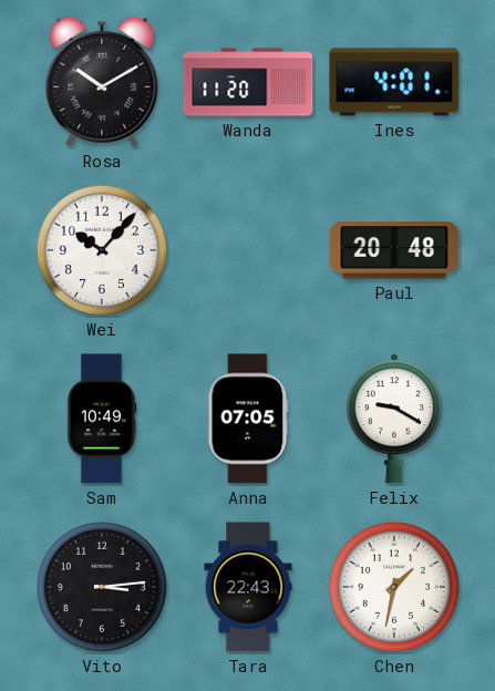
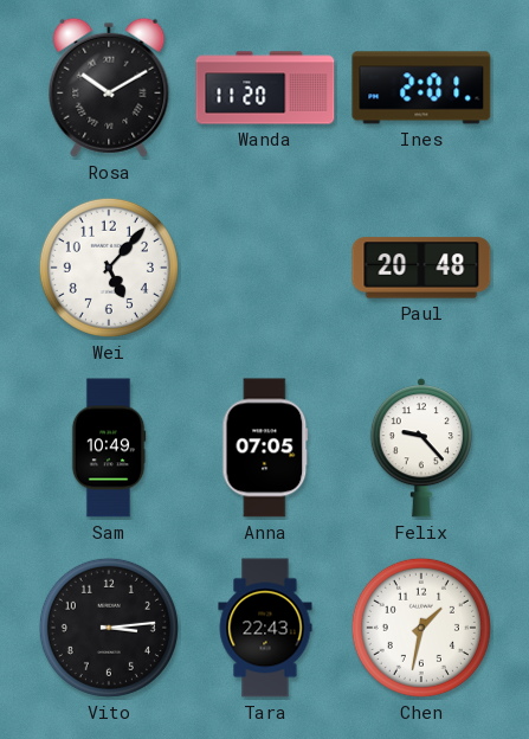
Ines: 4:01 -> 2:01
Wei: 10:07 -> 5:07
Felix: 9:20 -> 9:23
